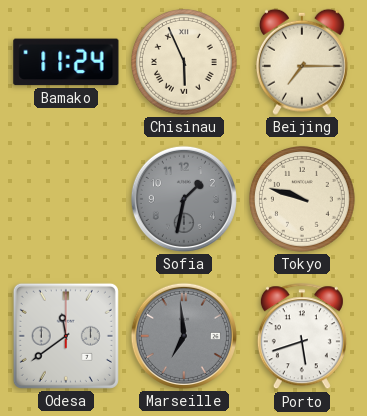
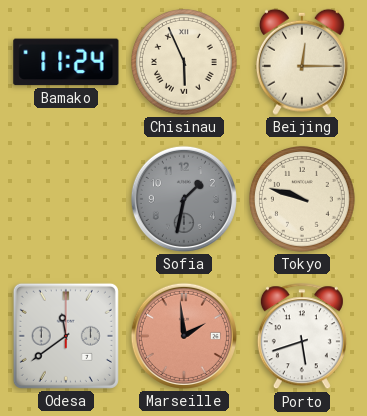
Beijing: 7:15 -> 12:15
Marseille: 6:59 -> 1:59
Marseille dial: grey -> salmon
